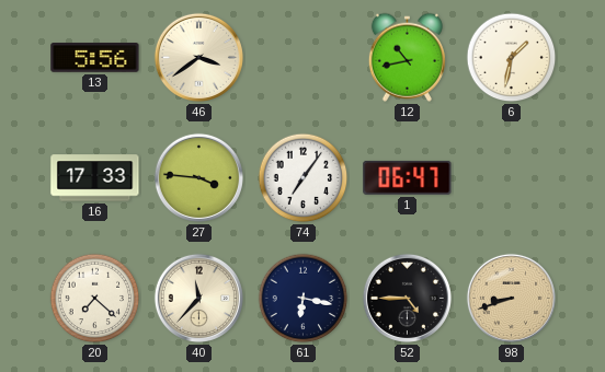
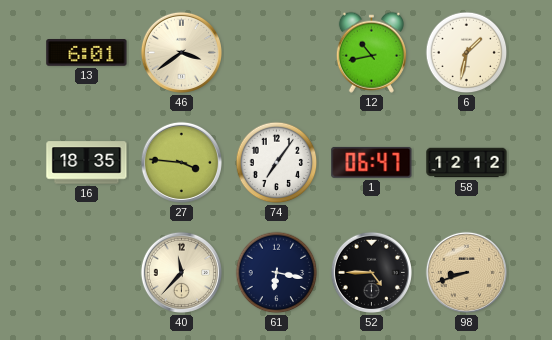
13: 5:56 -> 6:01
16: 17:33 -> 18:35
58: none -> 12:12
20: 7:22 -> none
